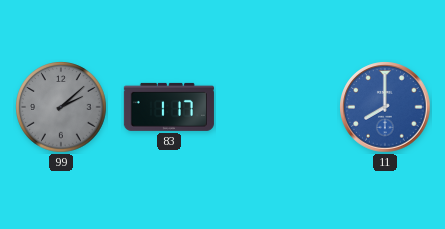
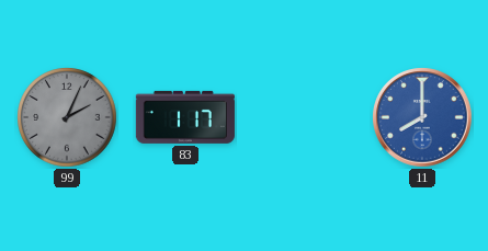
99: 2:08 -> 2:04
